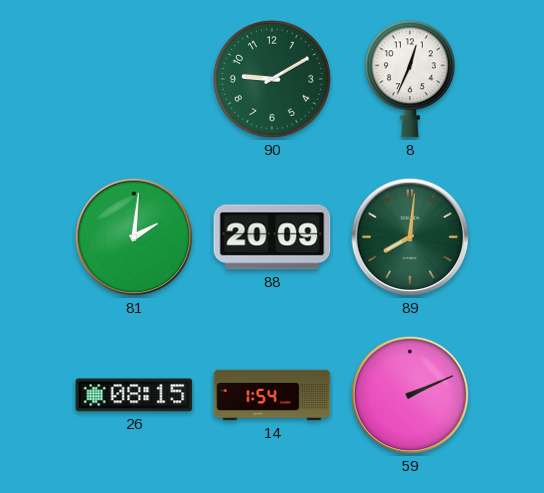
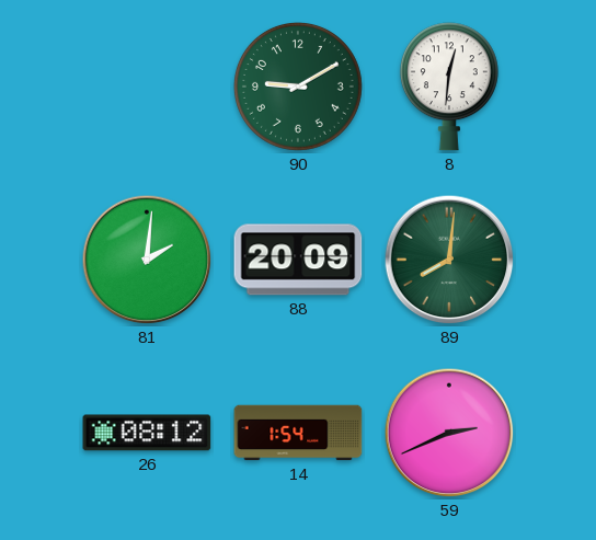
8: 12:34 -> 12:31
26: 08:15 -> 08:12
59: 2:11 -> 2:41
